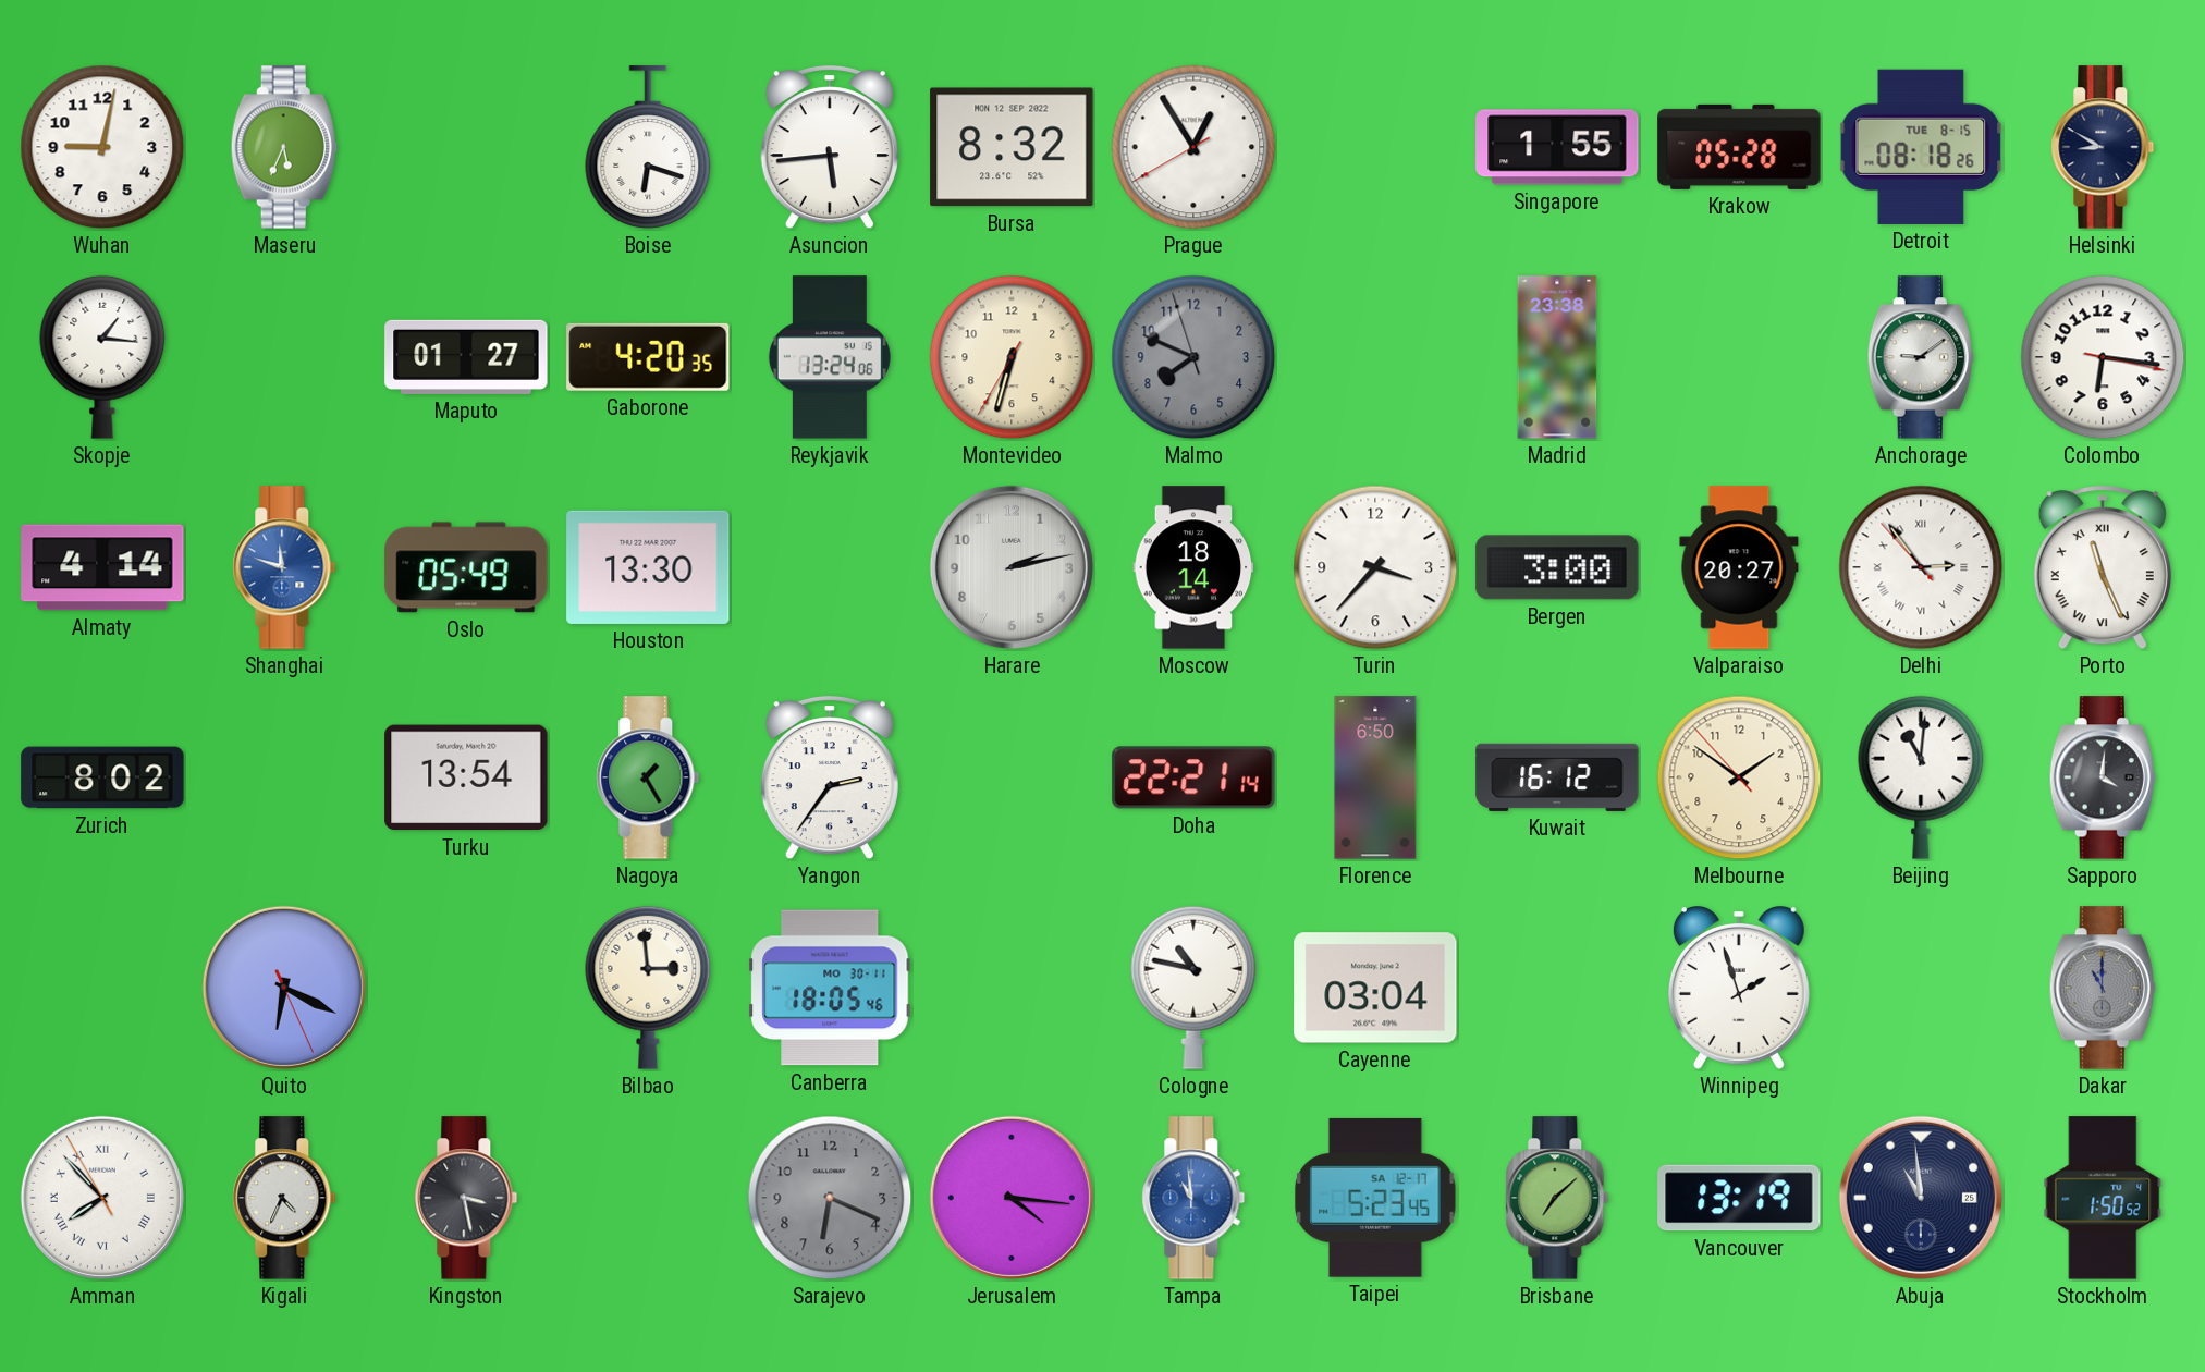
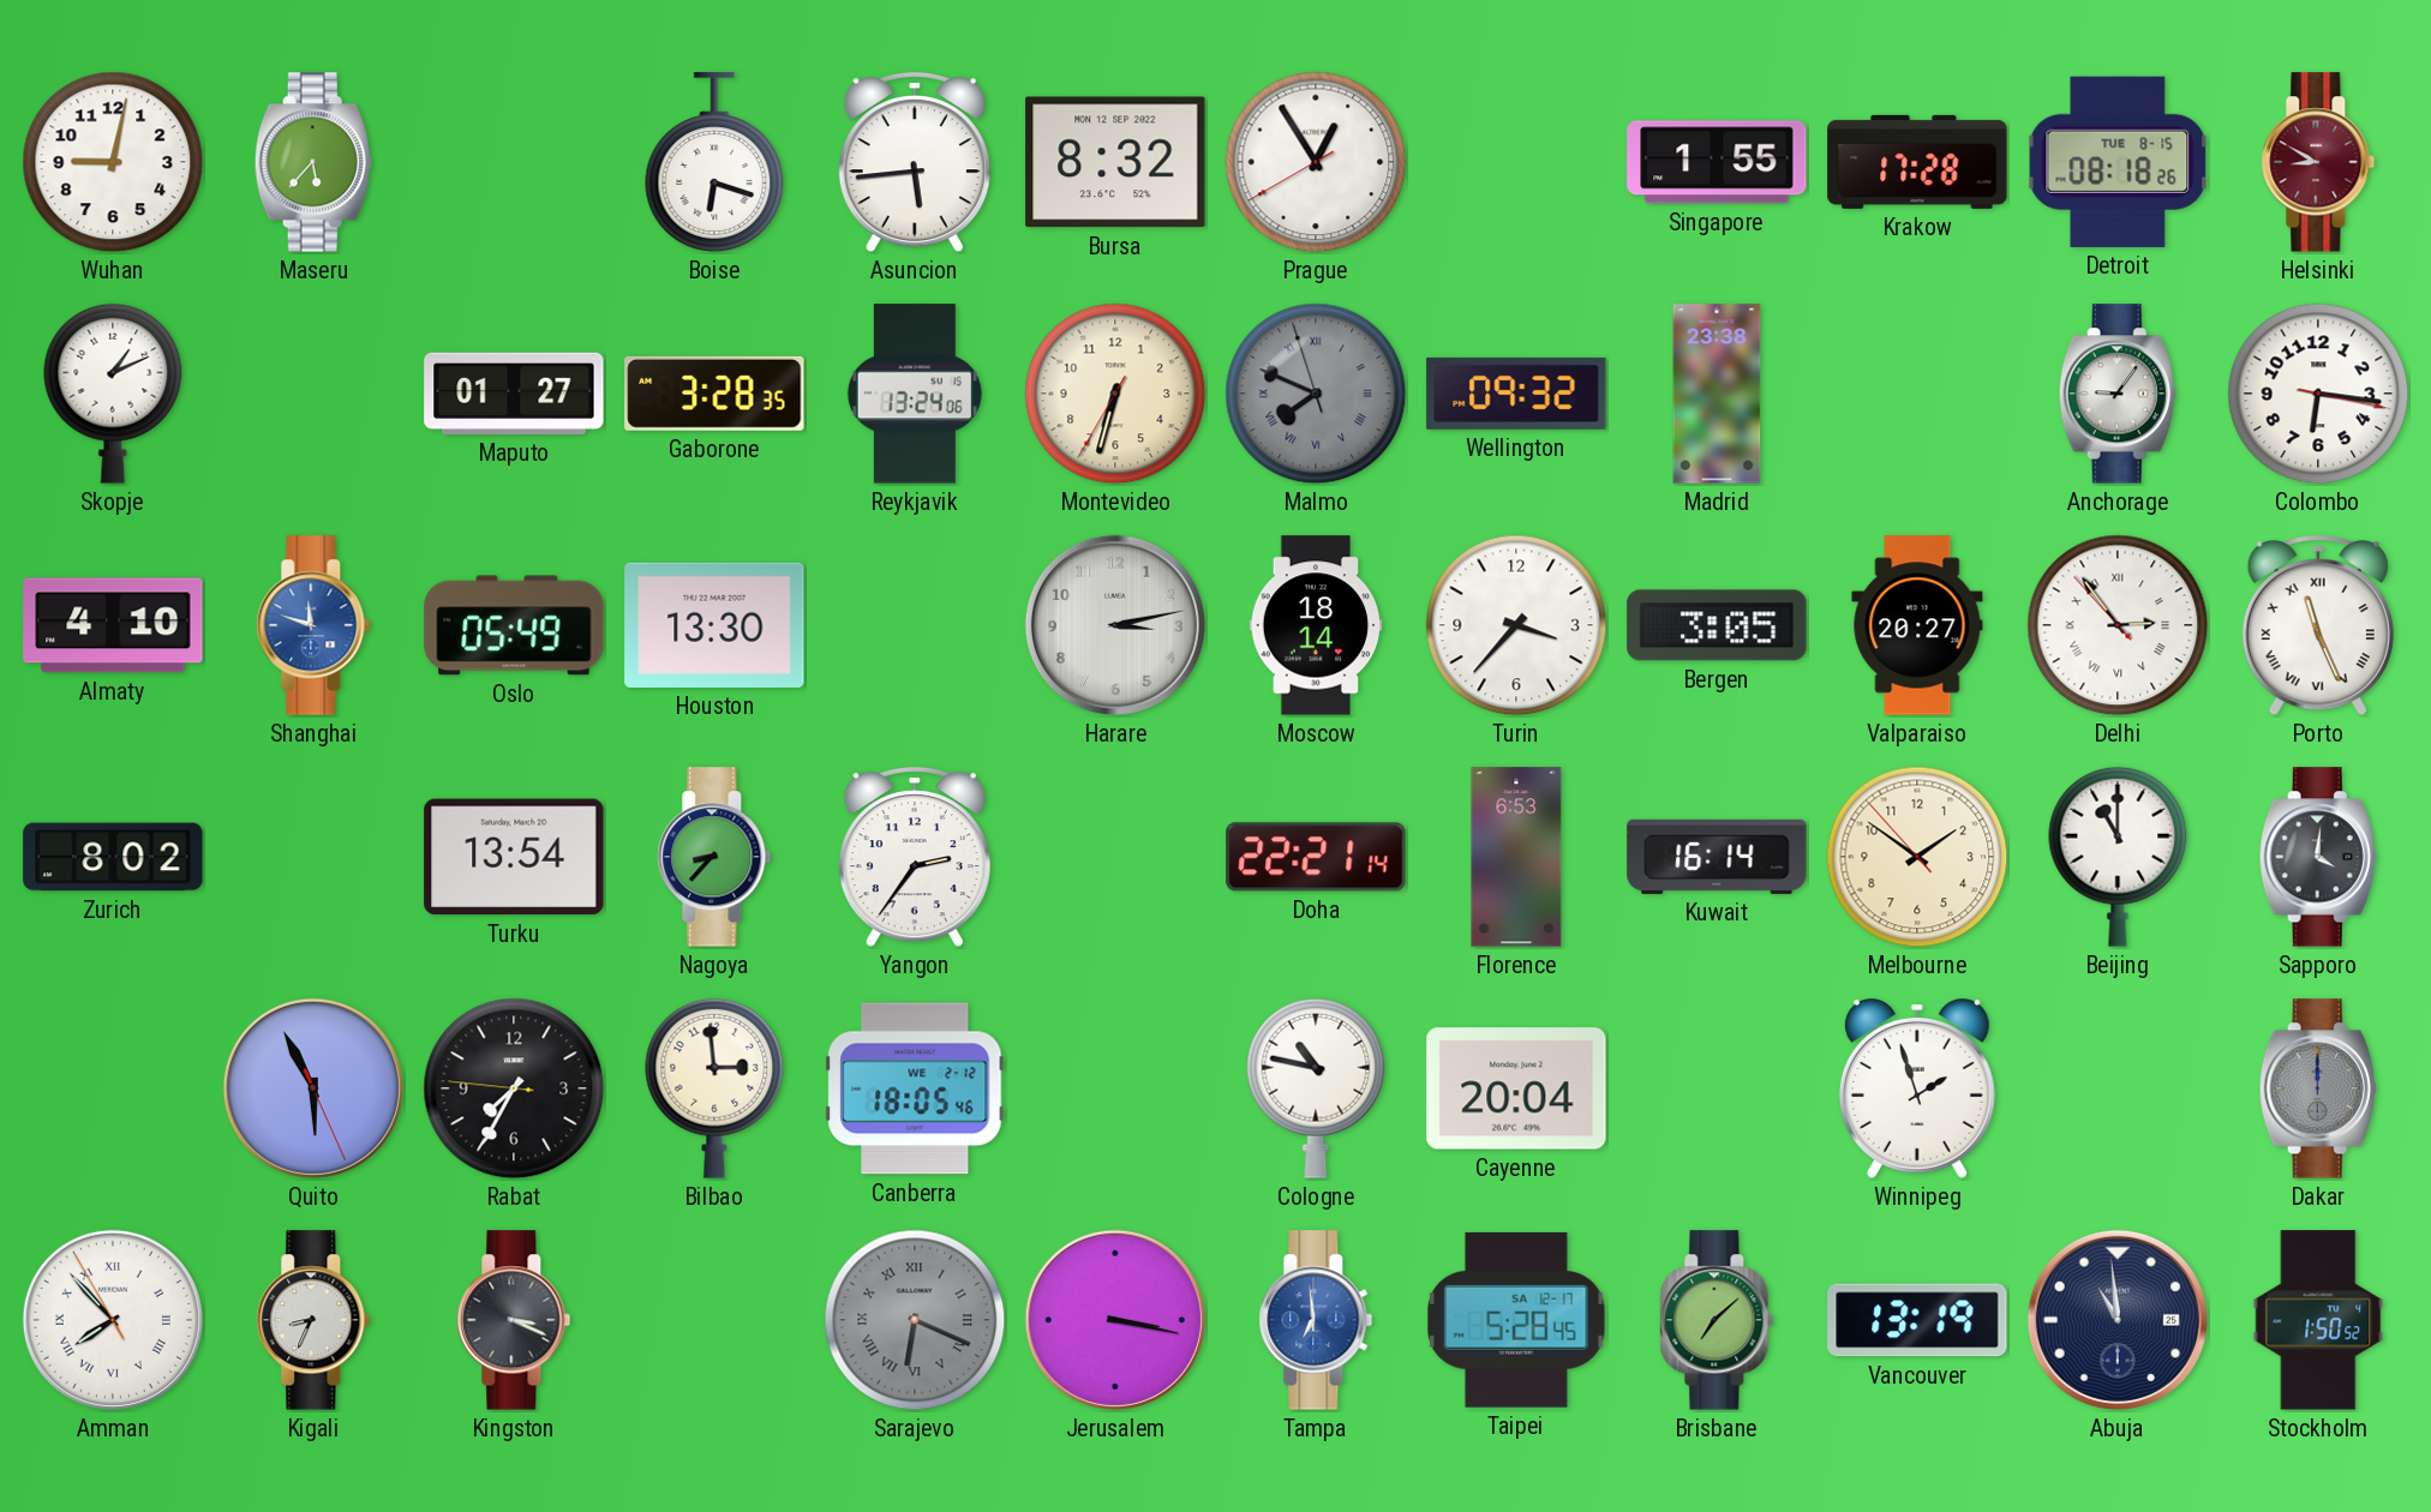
Maseru: 5:34 -> 5:37
Krakow: 05:28 -> 17:28
Helsinki dial: navy -> burgundy
Skopje: 1:16 -> 1:11
Gaborone: 4:20 -> 3:28
Malmo numerals: Arabic -> Roman
Wellington: none -> 09:32
Anchorage: 9:09 -> 9:06
Almaty: 4:14 -> 4:10
Harare: 2:13 -> 3:13
Bergen: 3:00 -> 3:05
Nagoya: 1:25 -> 8:37
Florence: 6:50 -> 6:53
Kuwait: 16:12 -> 16:14
Beijing: 11:01 -> 11:00
Quito: 6:19 -> 5:55
Rabat: none -> 7:34
Canberra date: MO 30-11 -> WE 2-12
Cayenne: 03:04 -> 20:04
Dakar: 11:00 -> 12:00
Kigali: 4:34 -> 8:34
Kingston: 3:28 -> 3:19
Sarajevo numerals: Arabic -> Roman
Jerusalem: 4:16 -> 3:17
Tampa: 10:59 -> 6:59
Taipei: 5:23 -> 5:28
